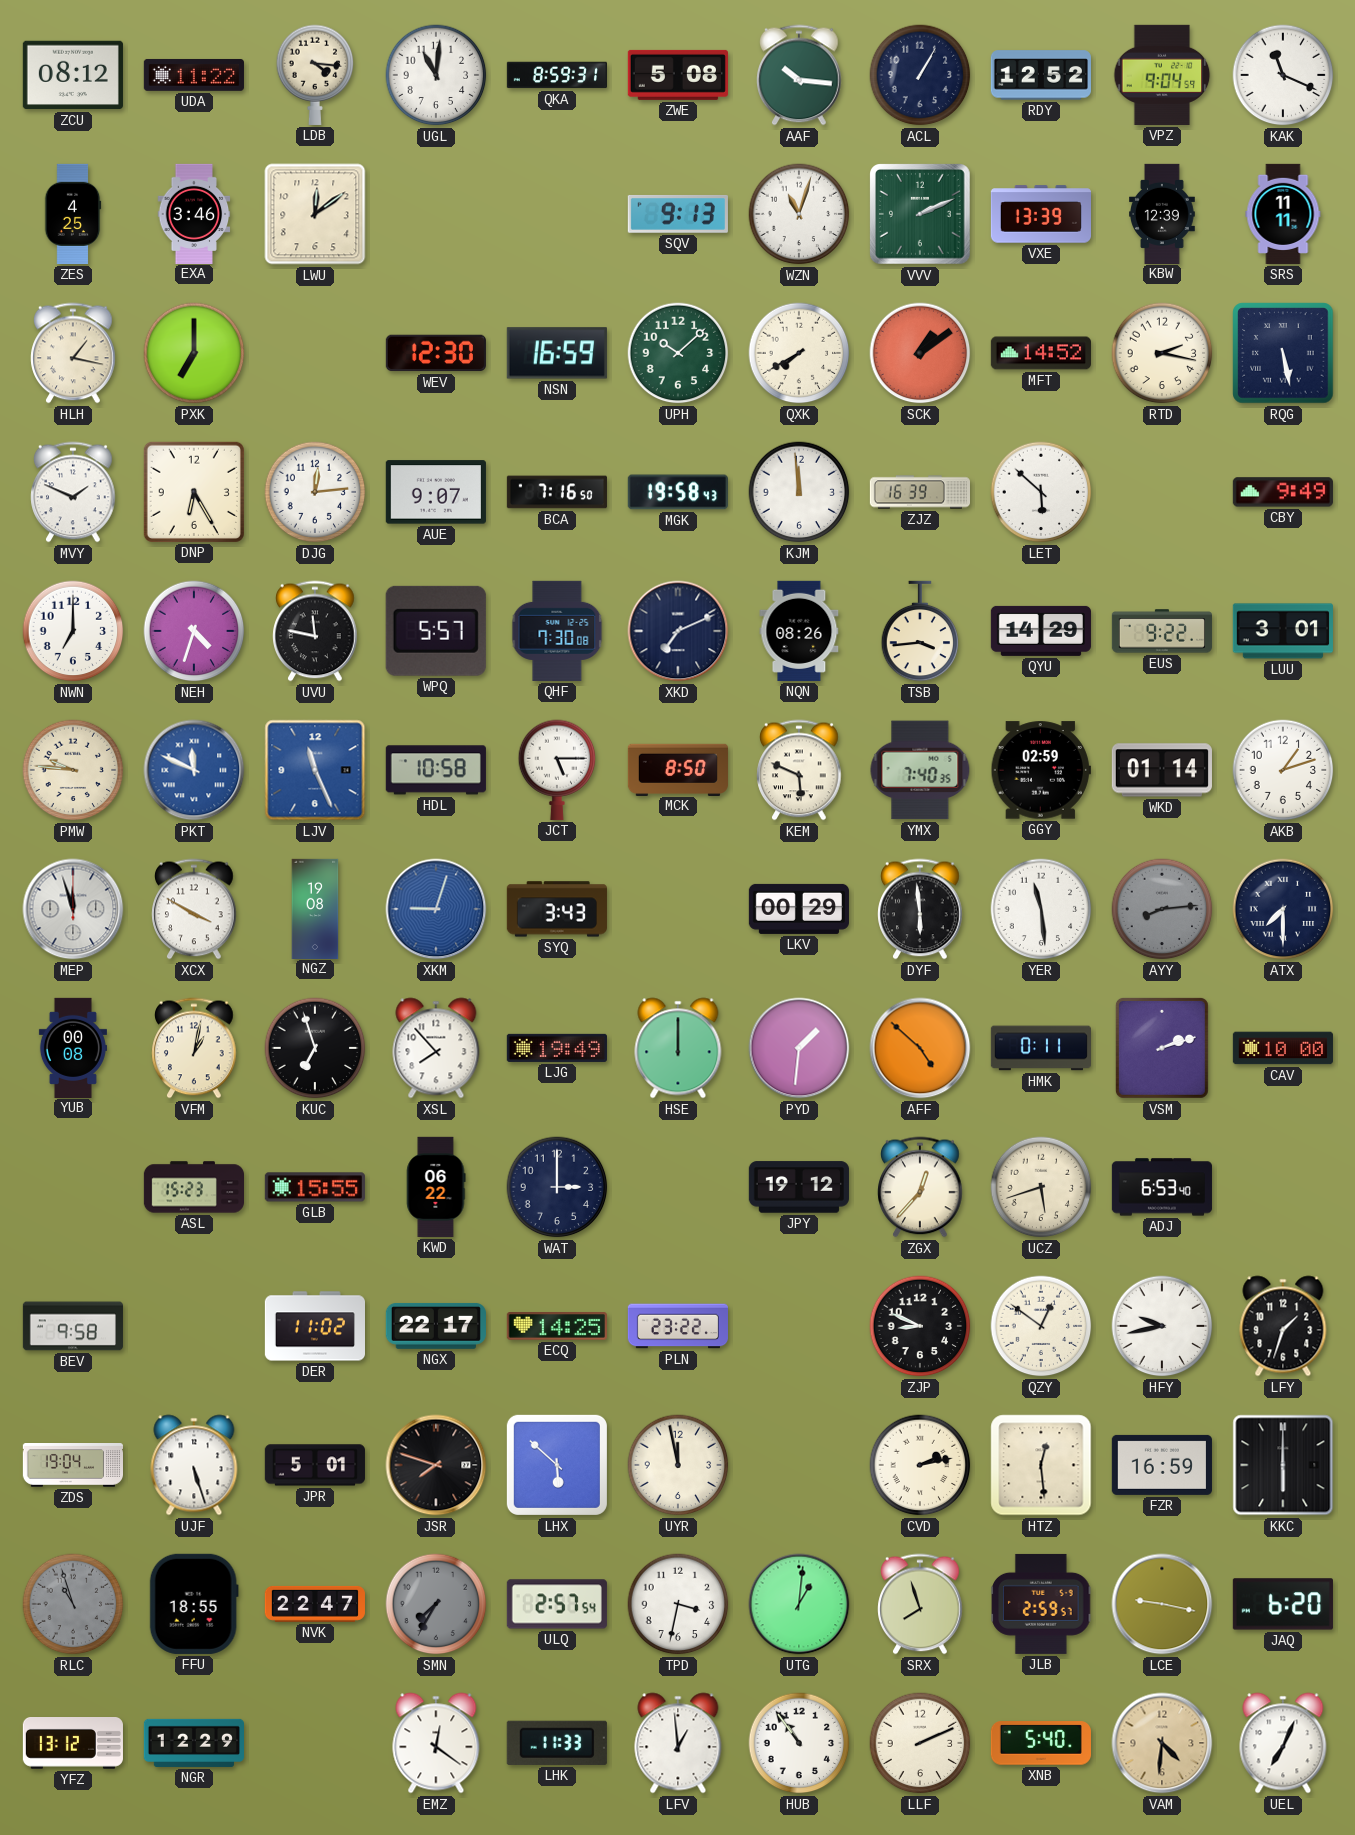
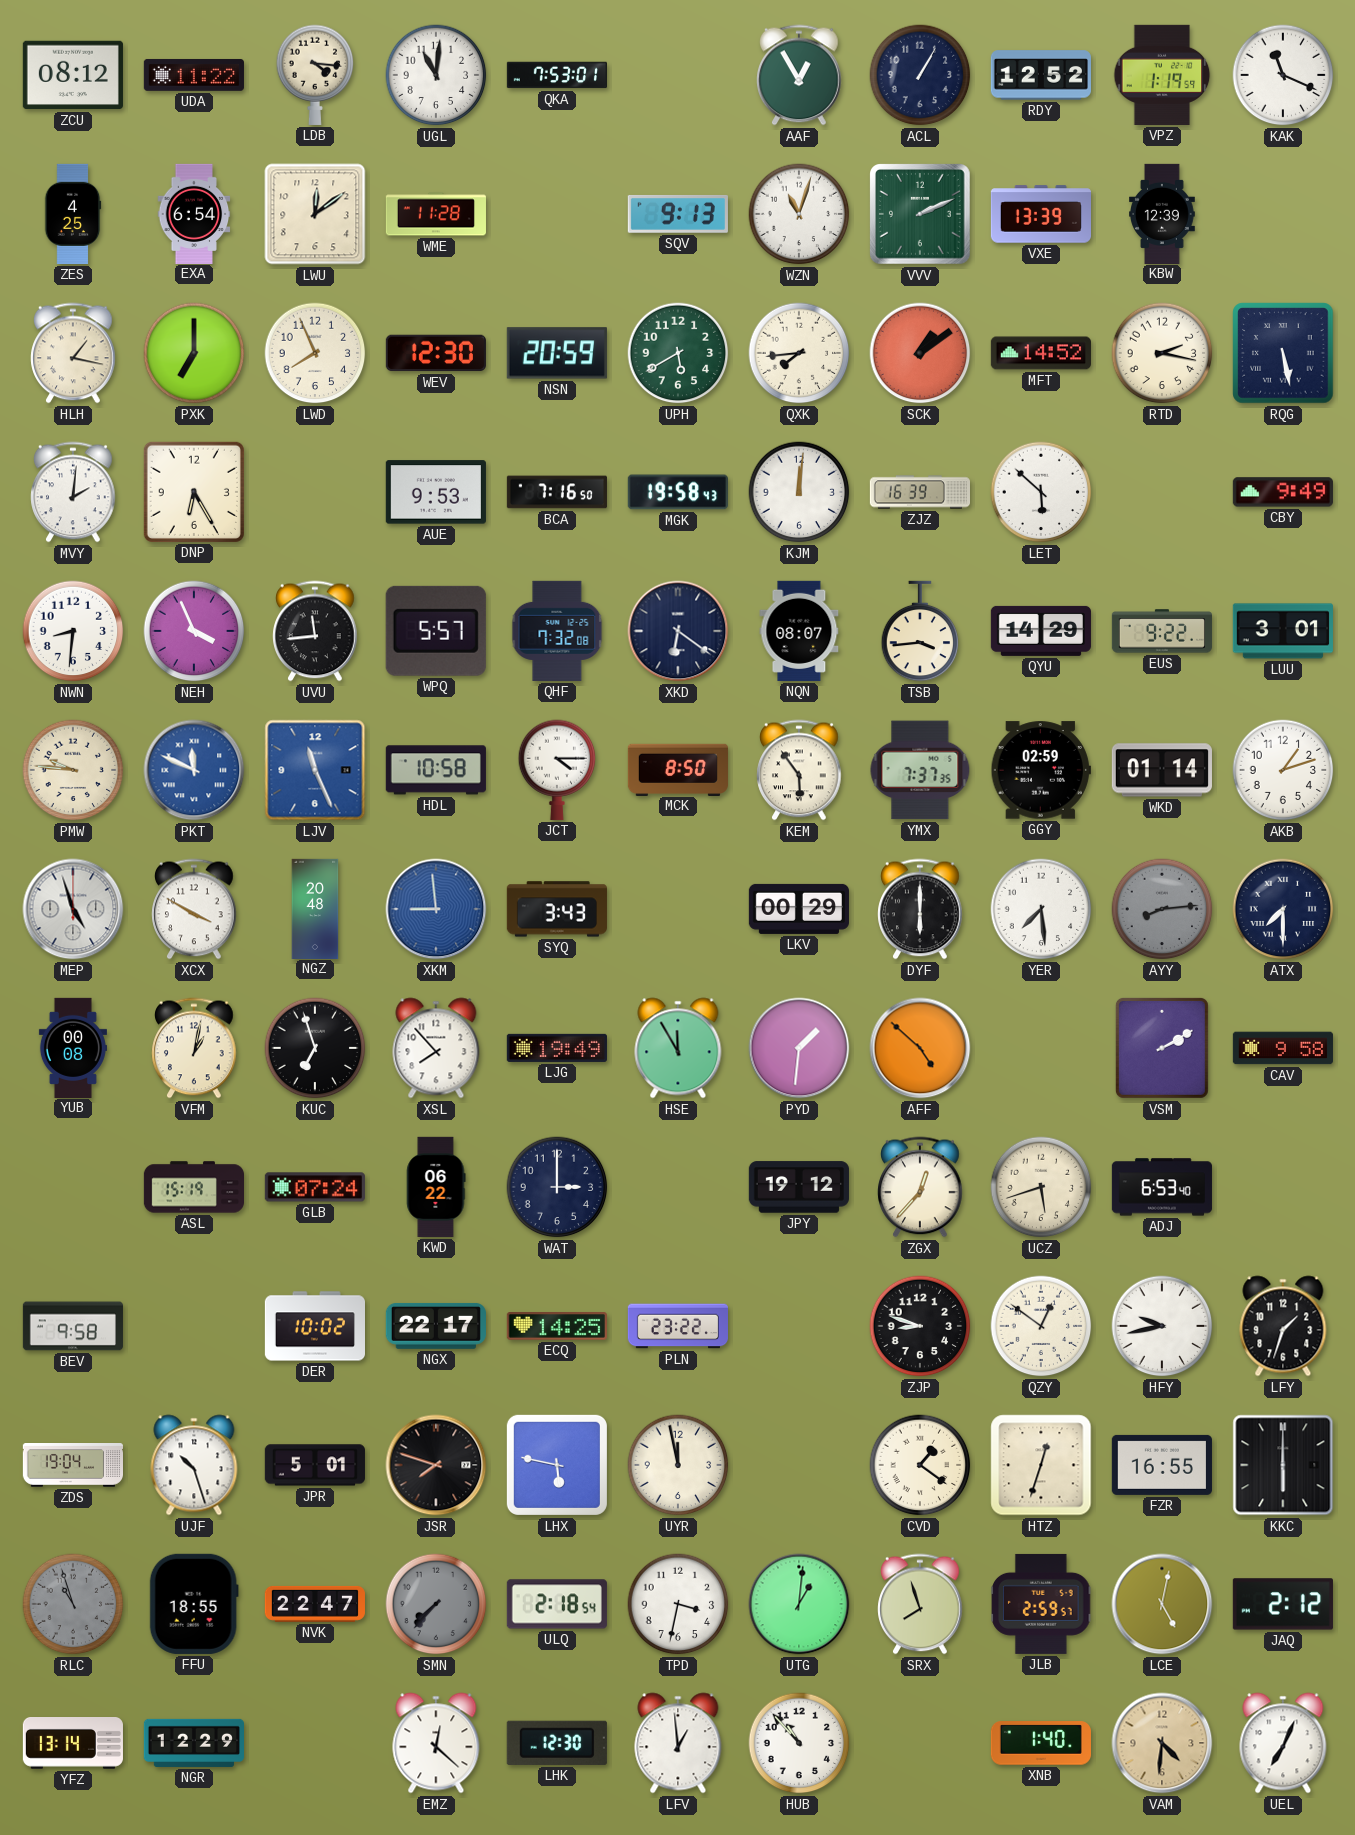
QKA: 8:59 -> 7:53
ZWE: 5:08 -> none
AAF: 10:16 -> 12:55
VPZ: 9:04 -> 1:19
EXA: 3:46 -> 6:54
WME: none -> 11:28
SRS: 11:11 -> none
LWD: none -> 7:56
NSN: 16:59 -> 20:59
UPH: 10:08 -> 5:40
QXK: 7:40 -> 7:44
MVY: 1:49 -> 2:01
DJG: 12:14 -> none
AUE: 9:07 -> 9:53
KJM: 11:59 -> 12:01
NWN: 7:00 -> 8:31
NEH: 4:33 -> 3:56
UVU: 11:47 -> 11:44
QHF: 7:30 -> 7:32
XKD: 7:11 -> 6:21
NQN: 08:26 -> 08:07
JCT: 5:15 -> 4:15
KEM: 5:49 -> 5:54
YMX: 7:40 -> 7:37
MEP: 11:57 -> 4:57
NGZ: 19:08 -> 20:48
XKM: 9:03 -> 8:59
DYF: 5:59 -> 6:00
YER: 11:29 -> 7:29
HSE: 12:00 -> 11:55
HMK: 0:11 -> none
VSM: 2:12 -> 2:10
CAV: 10:00 -> 9:58
ASL: 15:23 -> 15:19
GLB: 15:55 -> 07:24
DER: 11:02 -> 10:02
ZJP: 8:49 -> 8:48
UJF: 5:27 -> 10:27
LHX: 5:52 -> 5:47
CVD: 2:13 -> 1:21
HTZ: 12:29 -> 12:33
FZR: 16:59 -> 16:55
SMN: 7:35 -> 7:37
ULQ: 2:57 -> 2:18
LCE: 9:17 -> 5:02
JAQ: 6:20 -> 2:12
YFZ: 13:12 -> 13:14
EMZ: 12:21 -> 12:22
LHK: 11:33 -> 12:30
HUB: 10:54 -> 10:53
LLF: 2:11 -> none
XNB: 5:40 -> 1:40
